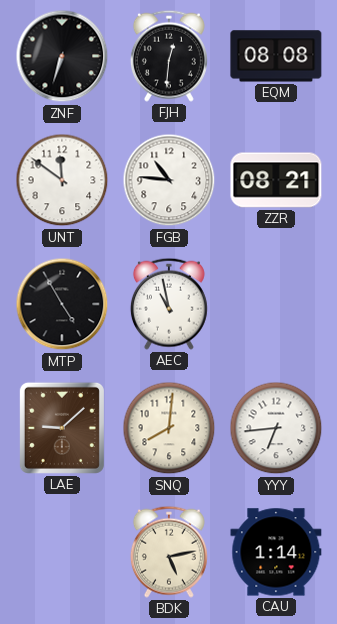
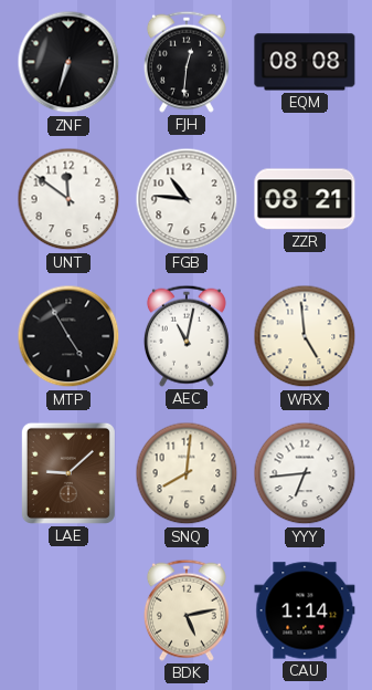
AEC: 10:58 -> 11:02
WRX: none -> 4:59
